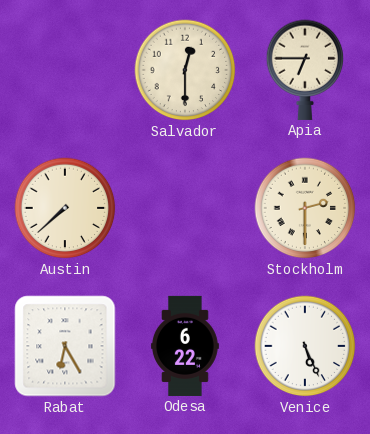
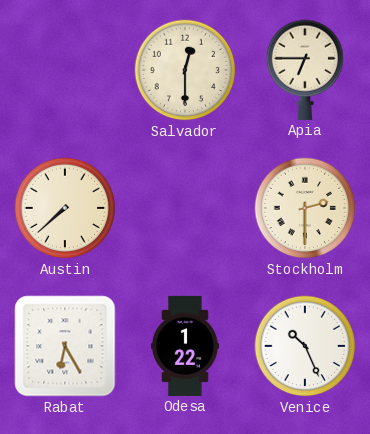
Odesa: 6:22 -> 1:22
Venice: 5:26 -> 10:26
